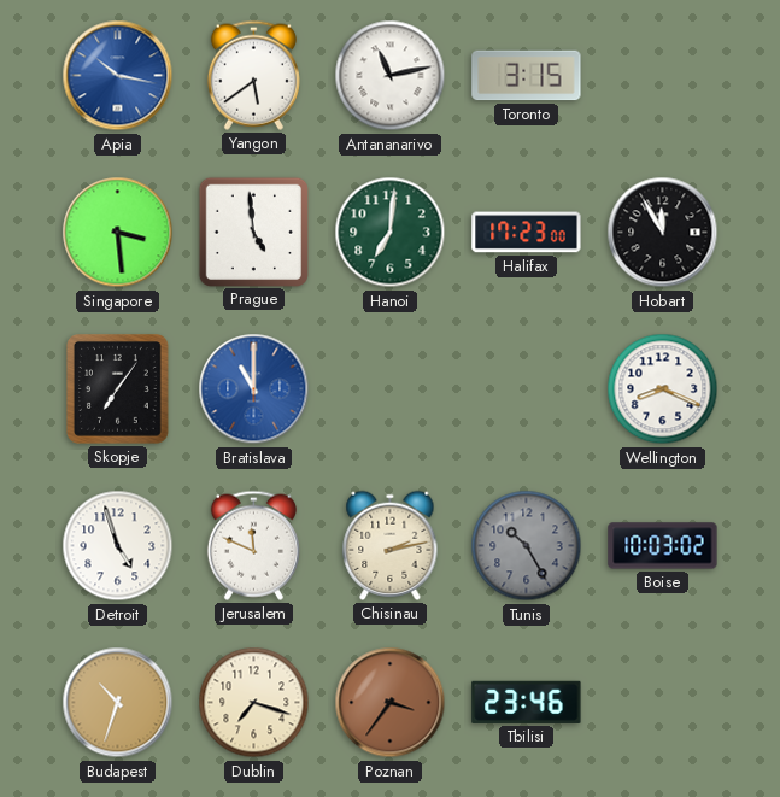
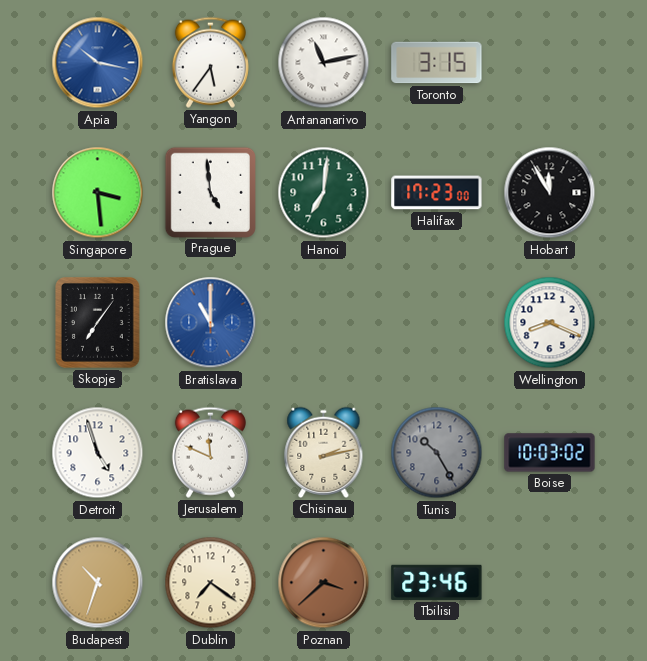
Yangon: 5:39 -> 5:36
Dublin: 7:18 -> 7:21
Poznan: 3:36 -> 3:38
